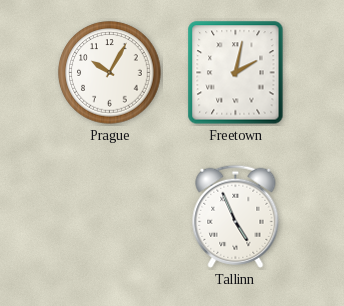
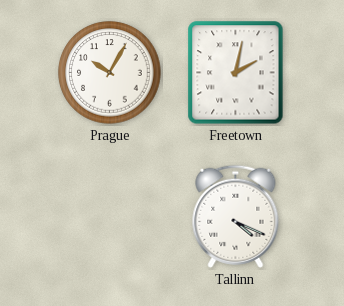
Tallinn: 4:56 -> 4:19
